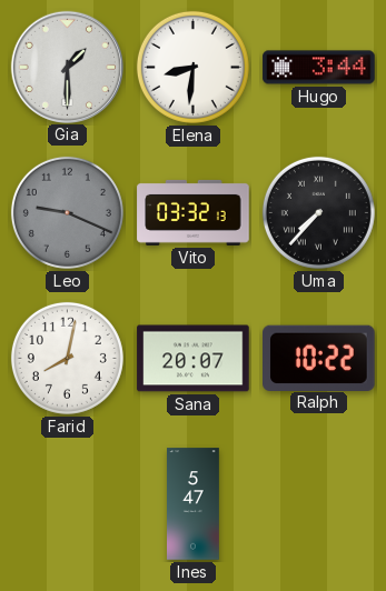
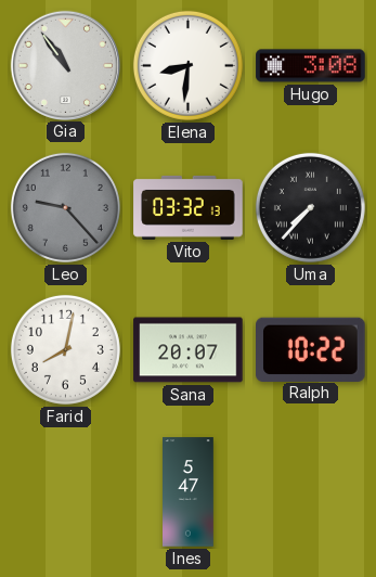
Gia: 1:30 -> 10:54
Hugo: 3:44 -> 3:08
Leo: 9:19 -> 9:23
